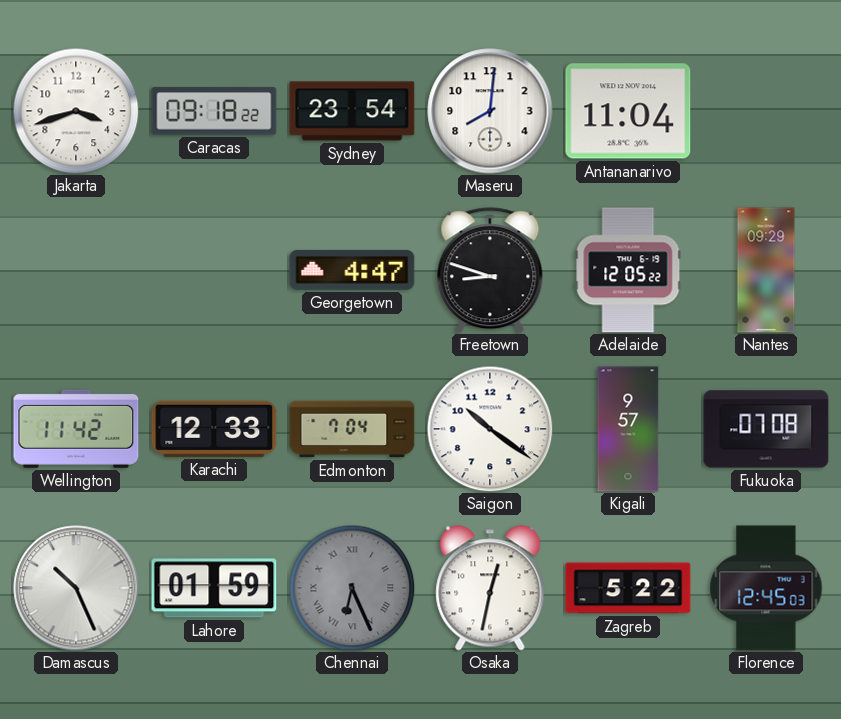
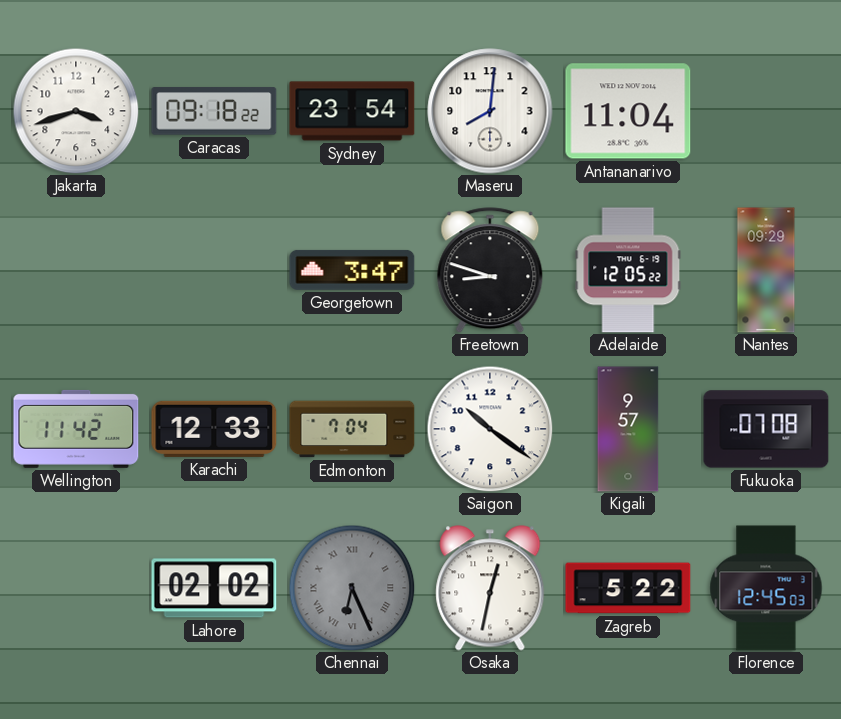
Georgetown: 4:47 -> 3:47
Damascus: 10:26 -> none
Lahore: 01:59 -> 02:02
